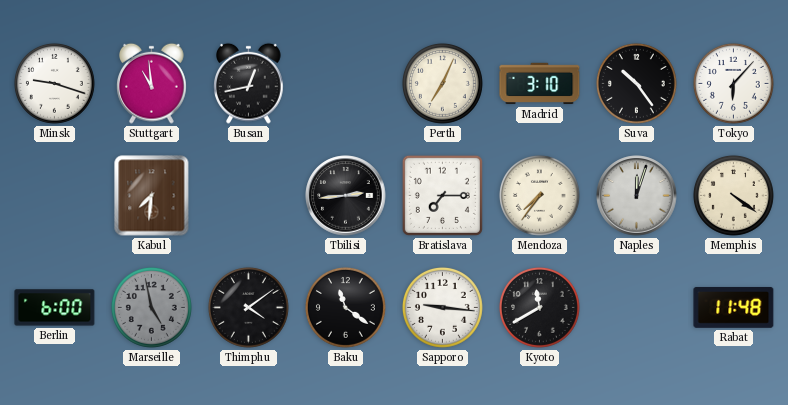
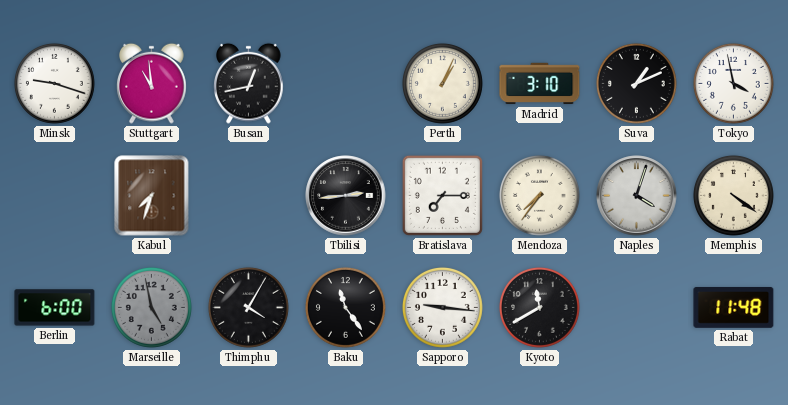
Perth: 7:04 -> 1:04
Suva: 10:24 -> 1:11
Tokyo: 6:07 -> 3:58
Kabul: 7:31 -> 7:33
Naples: 12:03 -> 4:03
Thimphu: 4:09 -> 4:05
Baku: 11:21 -> 11:24
